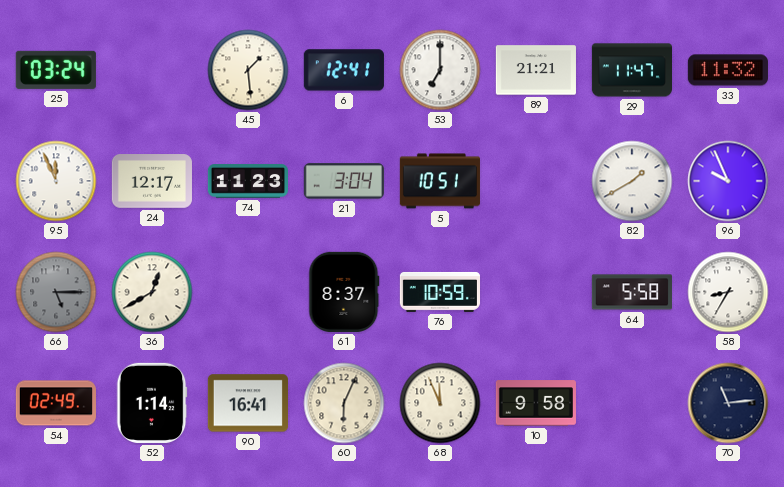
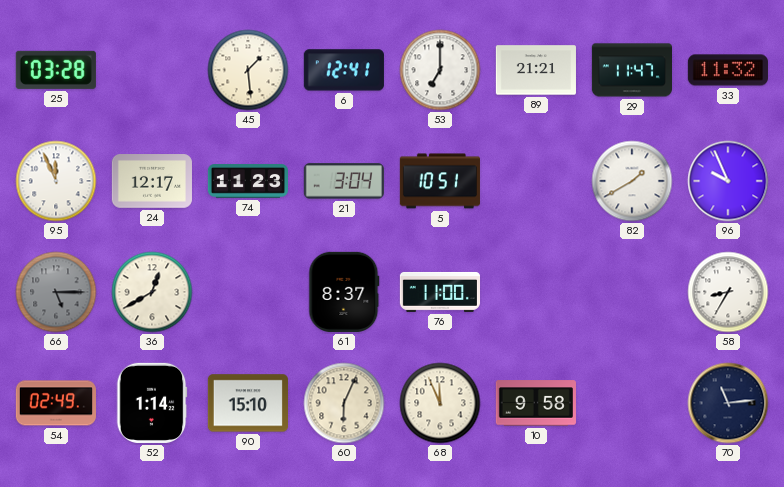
25: 03:24 -> 03:28
76: 10:59 -> 11:00
64: 5:58 -> none
90: 16:41 -> 15:10
